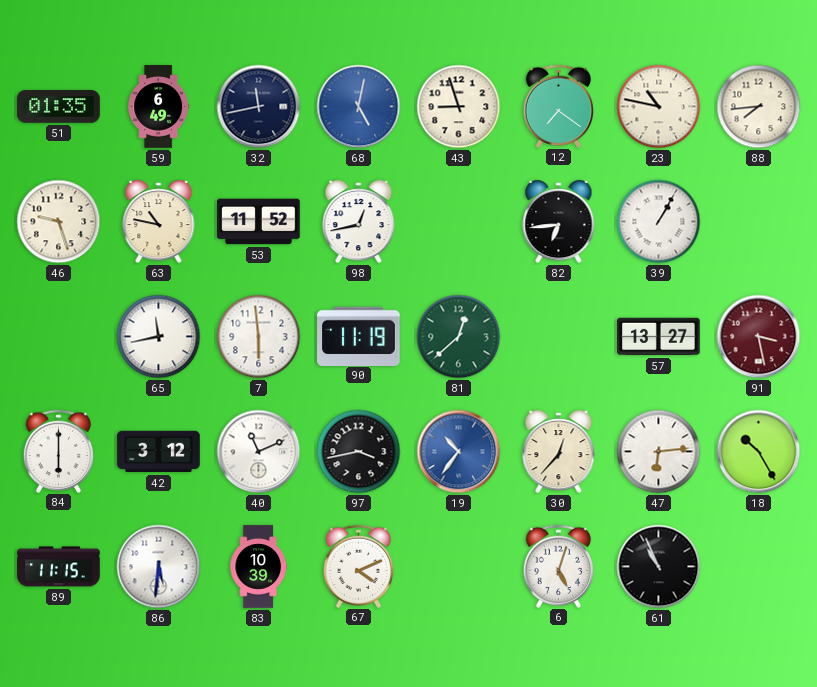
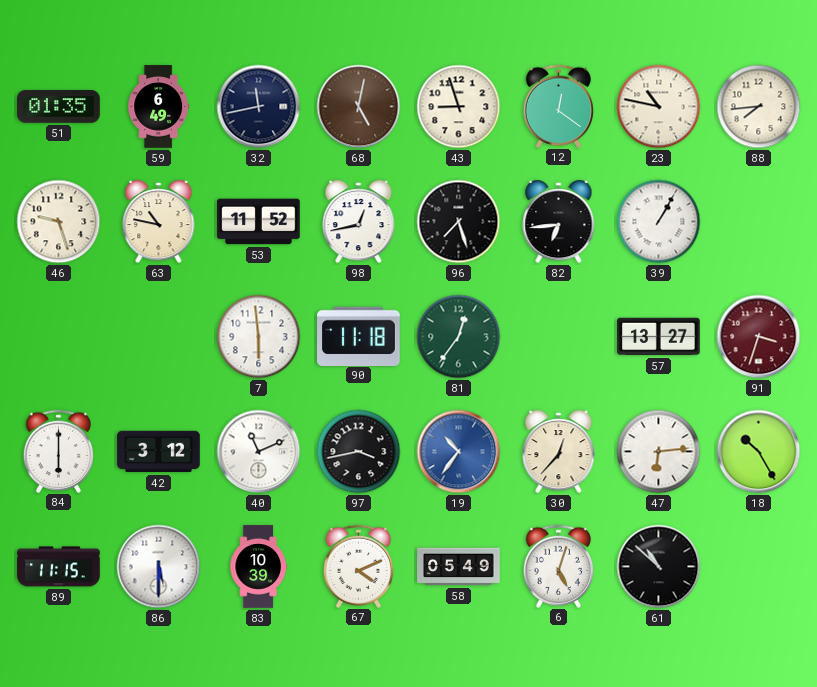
68 dial: blue -> brown
12: 7:21 -> 12:21
96: none -> 7:27
65: 11:43 -> none
90: 11:19 -> 11:18
81: 12:38 -> 12:36
91: 3:28 -> 3:33
86: 5:31 -> 5:30
58: none -> 05:49
61: 10:56 -> 10:52
